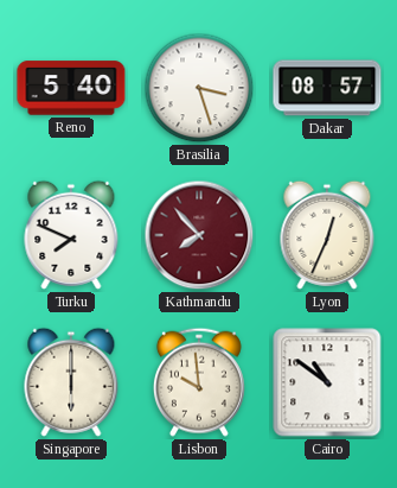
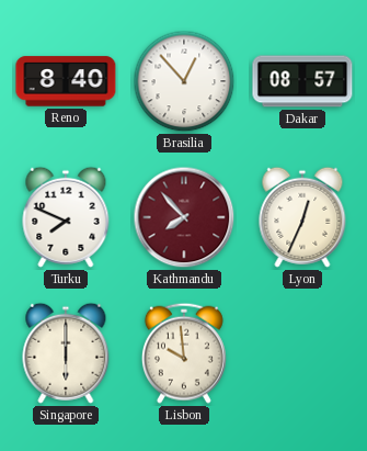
Reno: 5:40 -> 8:40
Brasilia: 3:27 -> 12:53
Cairo: 10:51 -> none
